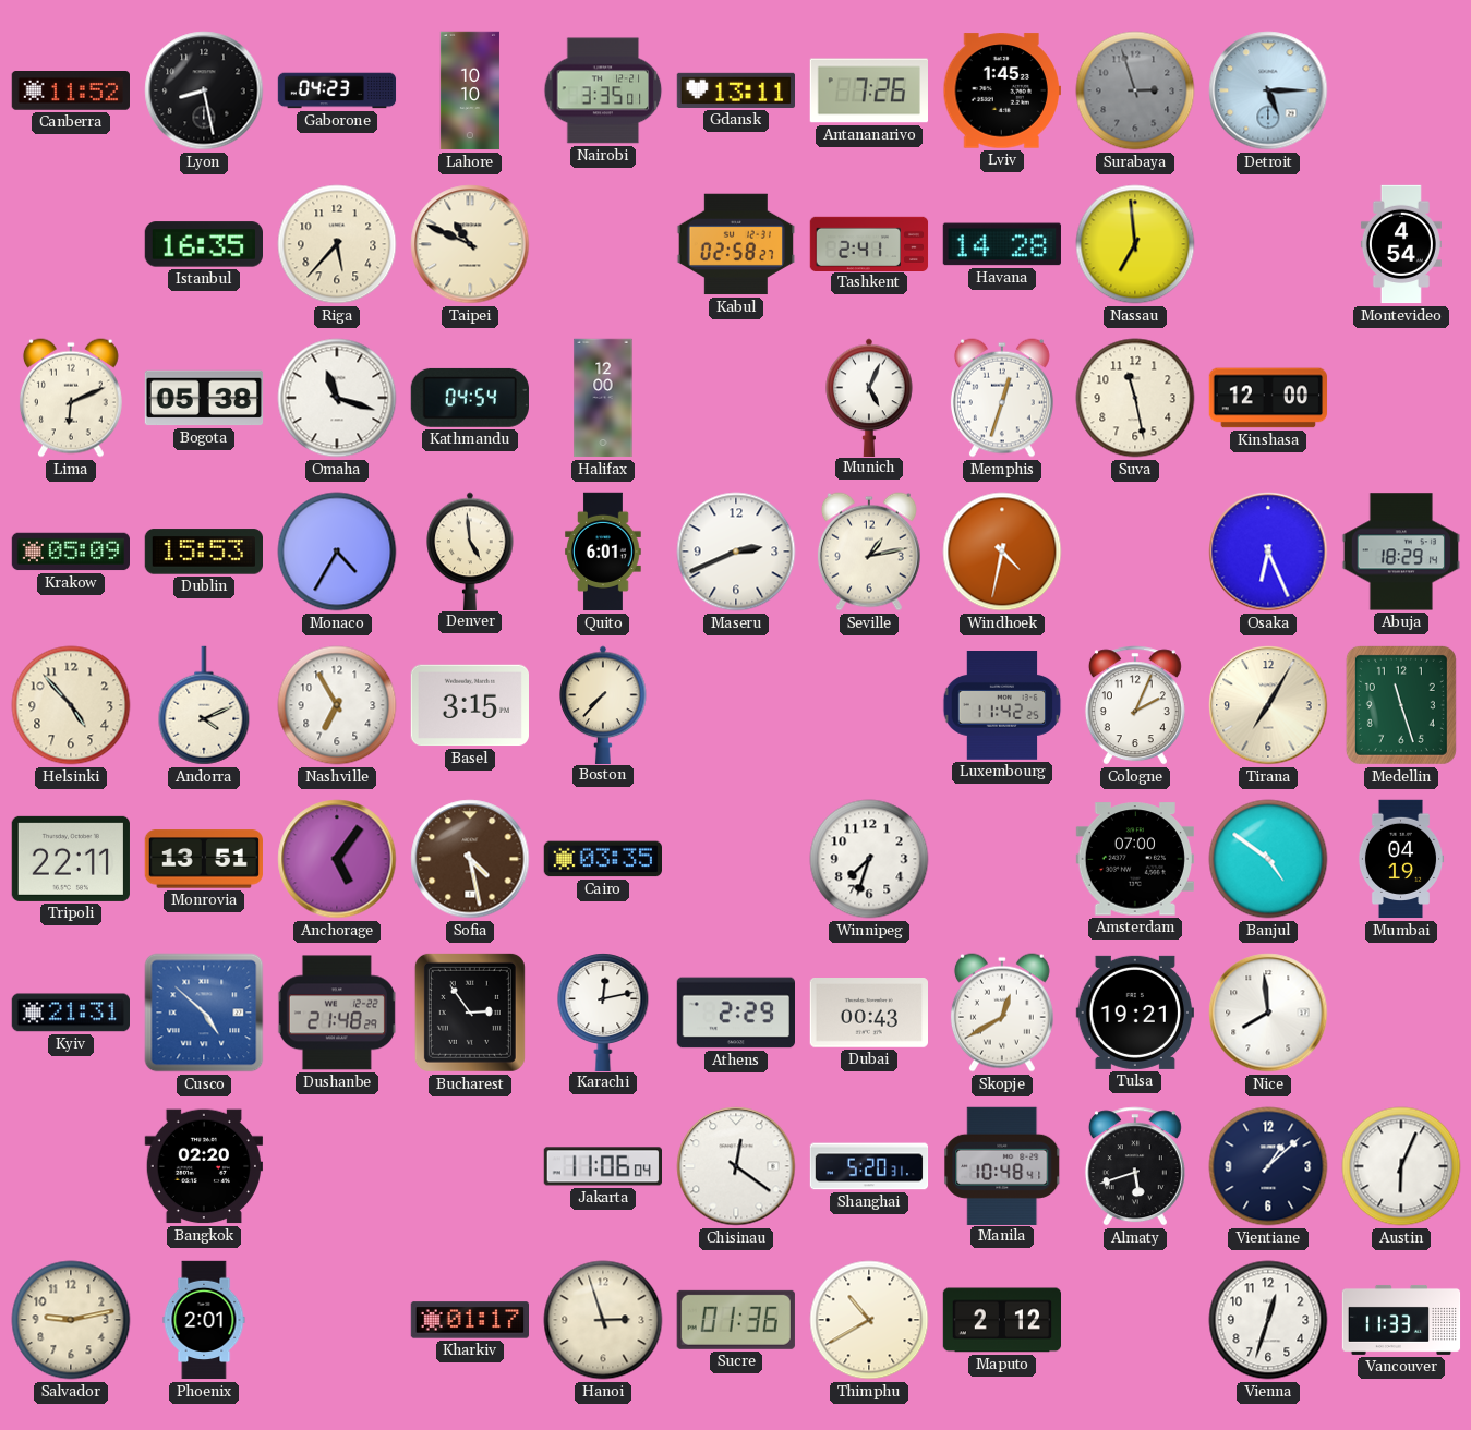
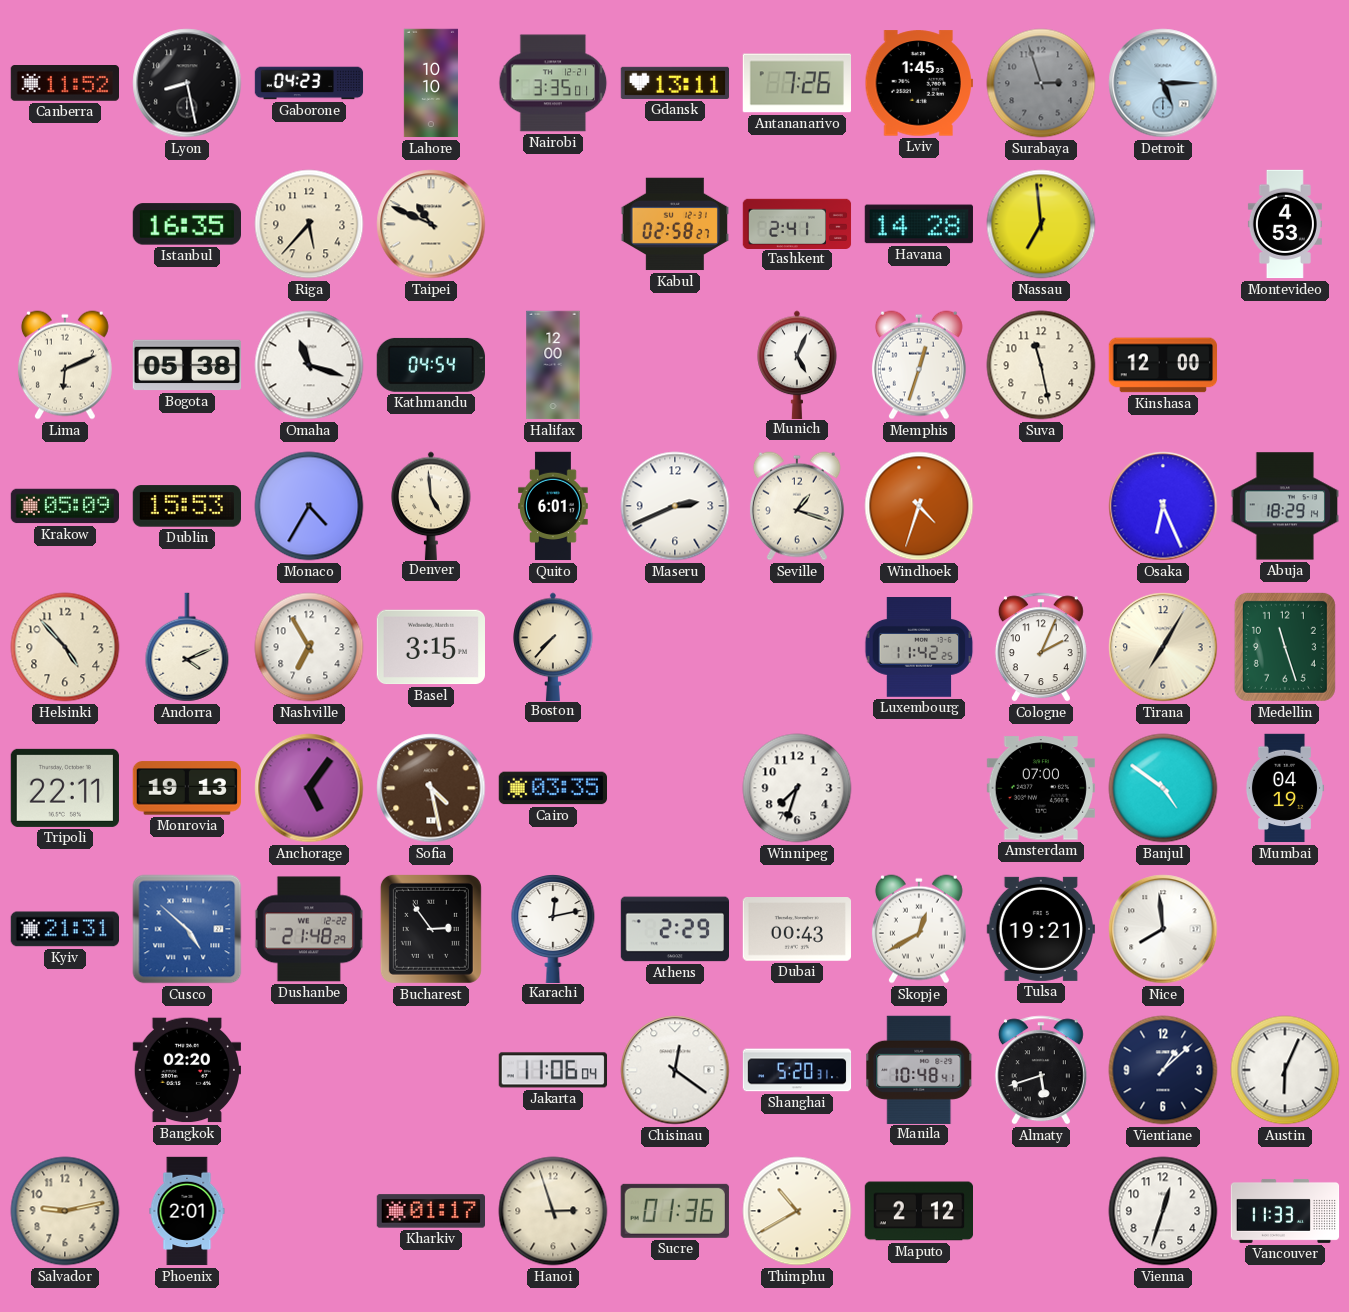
Montevideo: 4:54 -> 4:53
Seville: 1:13 -> 1:18
Windhoek: 4:32 -> 4:33
Monrovia: 13:51 -> 19:13
